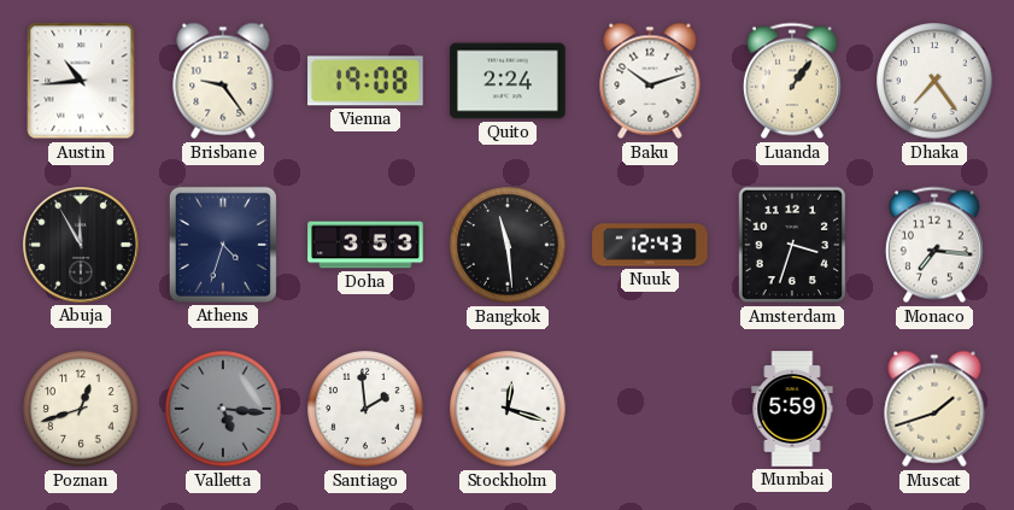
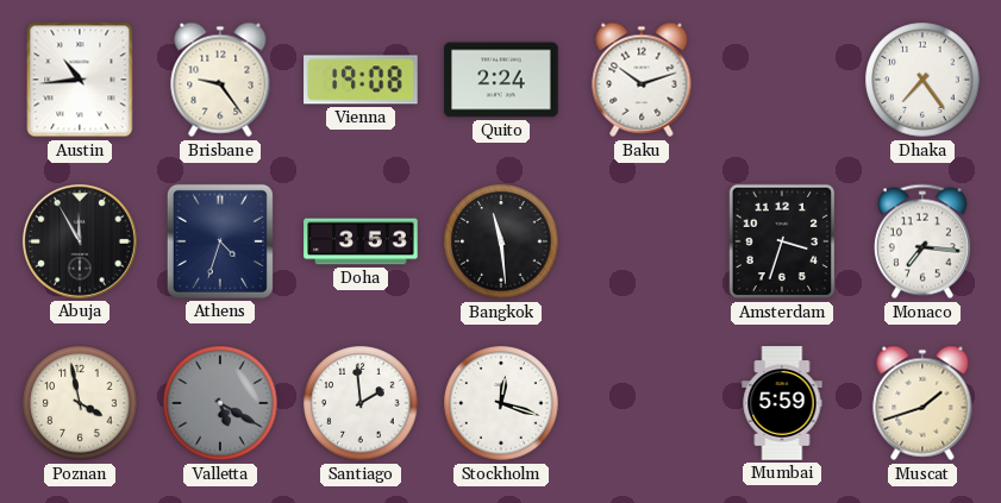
Luanda: 1:06 -> none
Nuuk: 12:43 -> none
Poznan: 12:42 -> 3:58
Valletta: 5:16 -> 5:20
